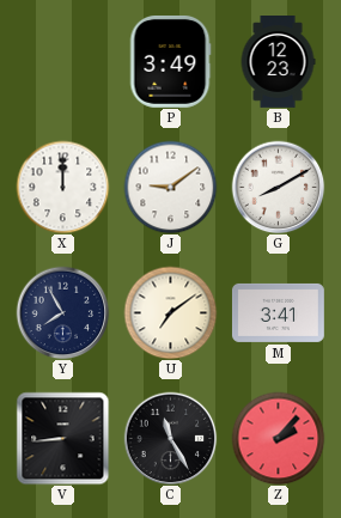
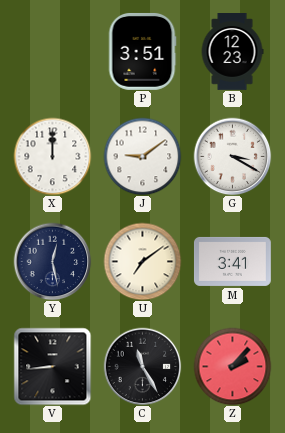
P: 3:49 -> 3:51
G: 8:10 -> 3:20
Y: 7:55 -> 12:28
